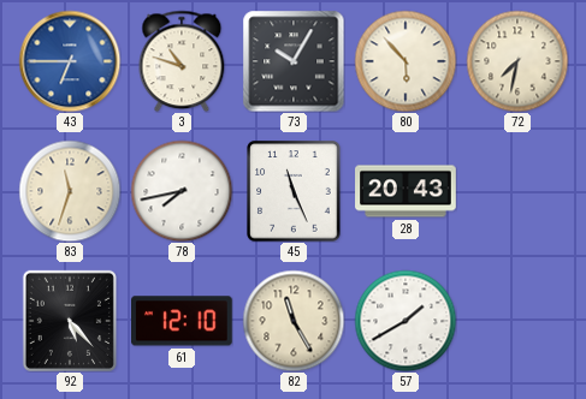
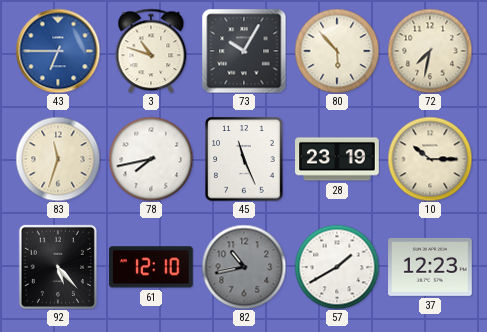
28: 20:43 -> 23:19
10: none -> 10:15
82: 11:25 -> 10:43
82 dial: cream -> grey
37: none -> 12:23
